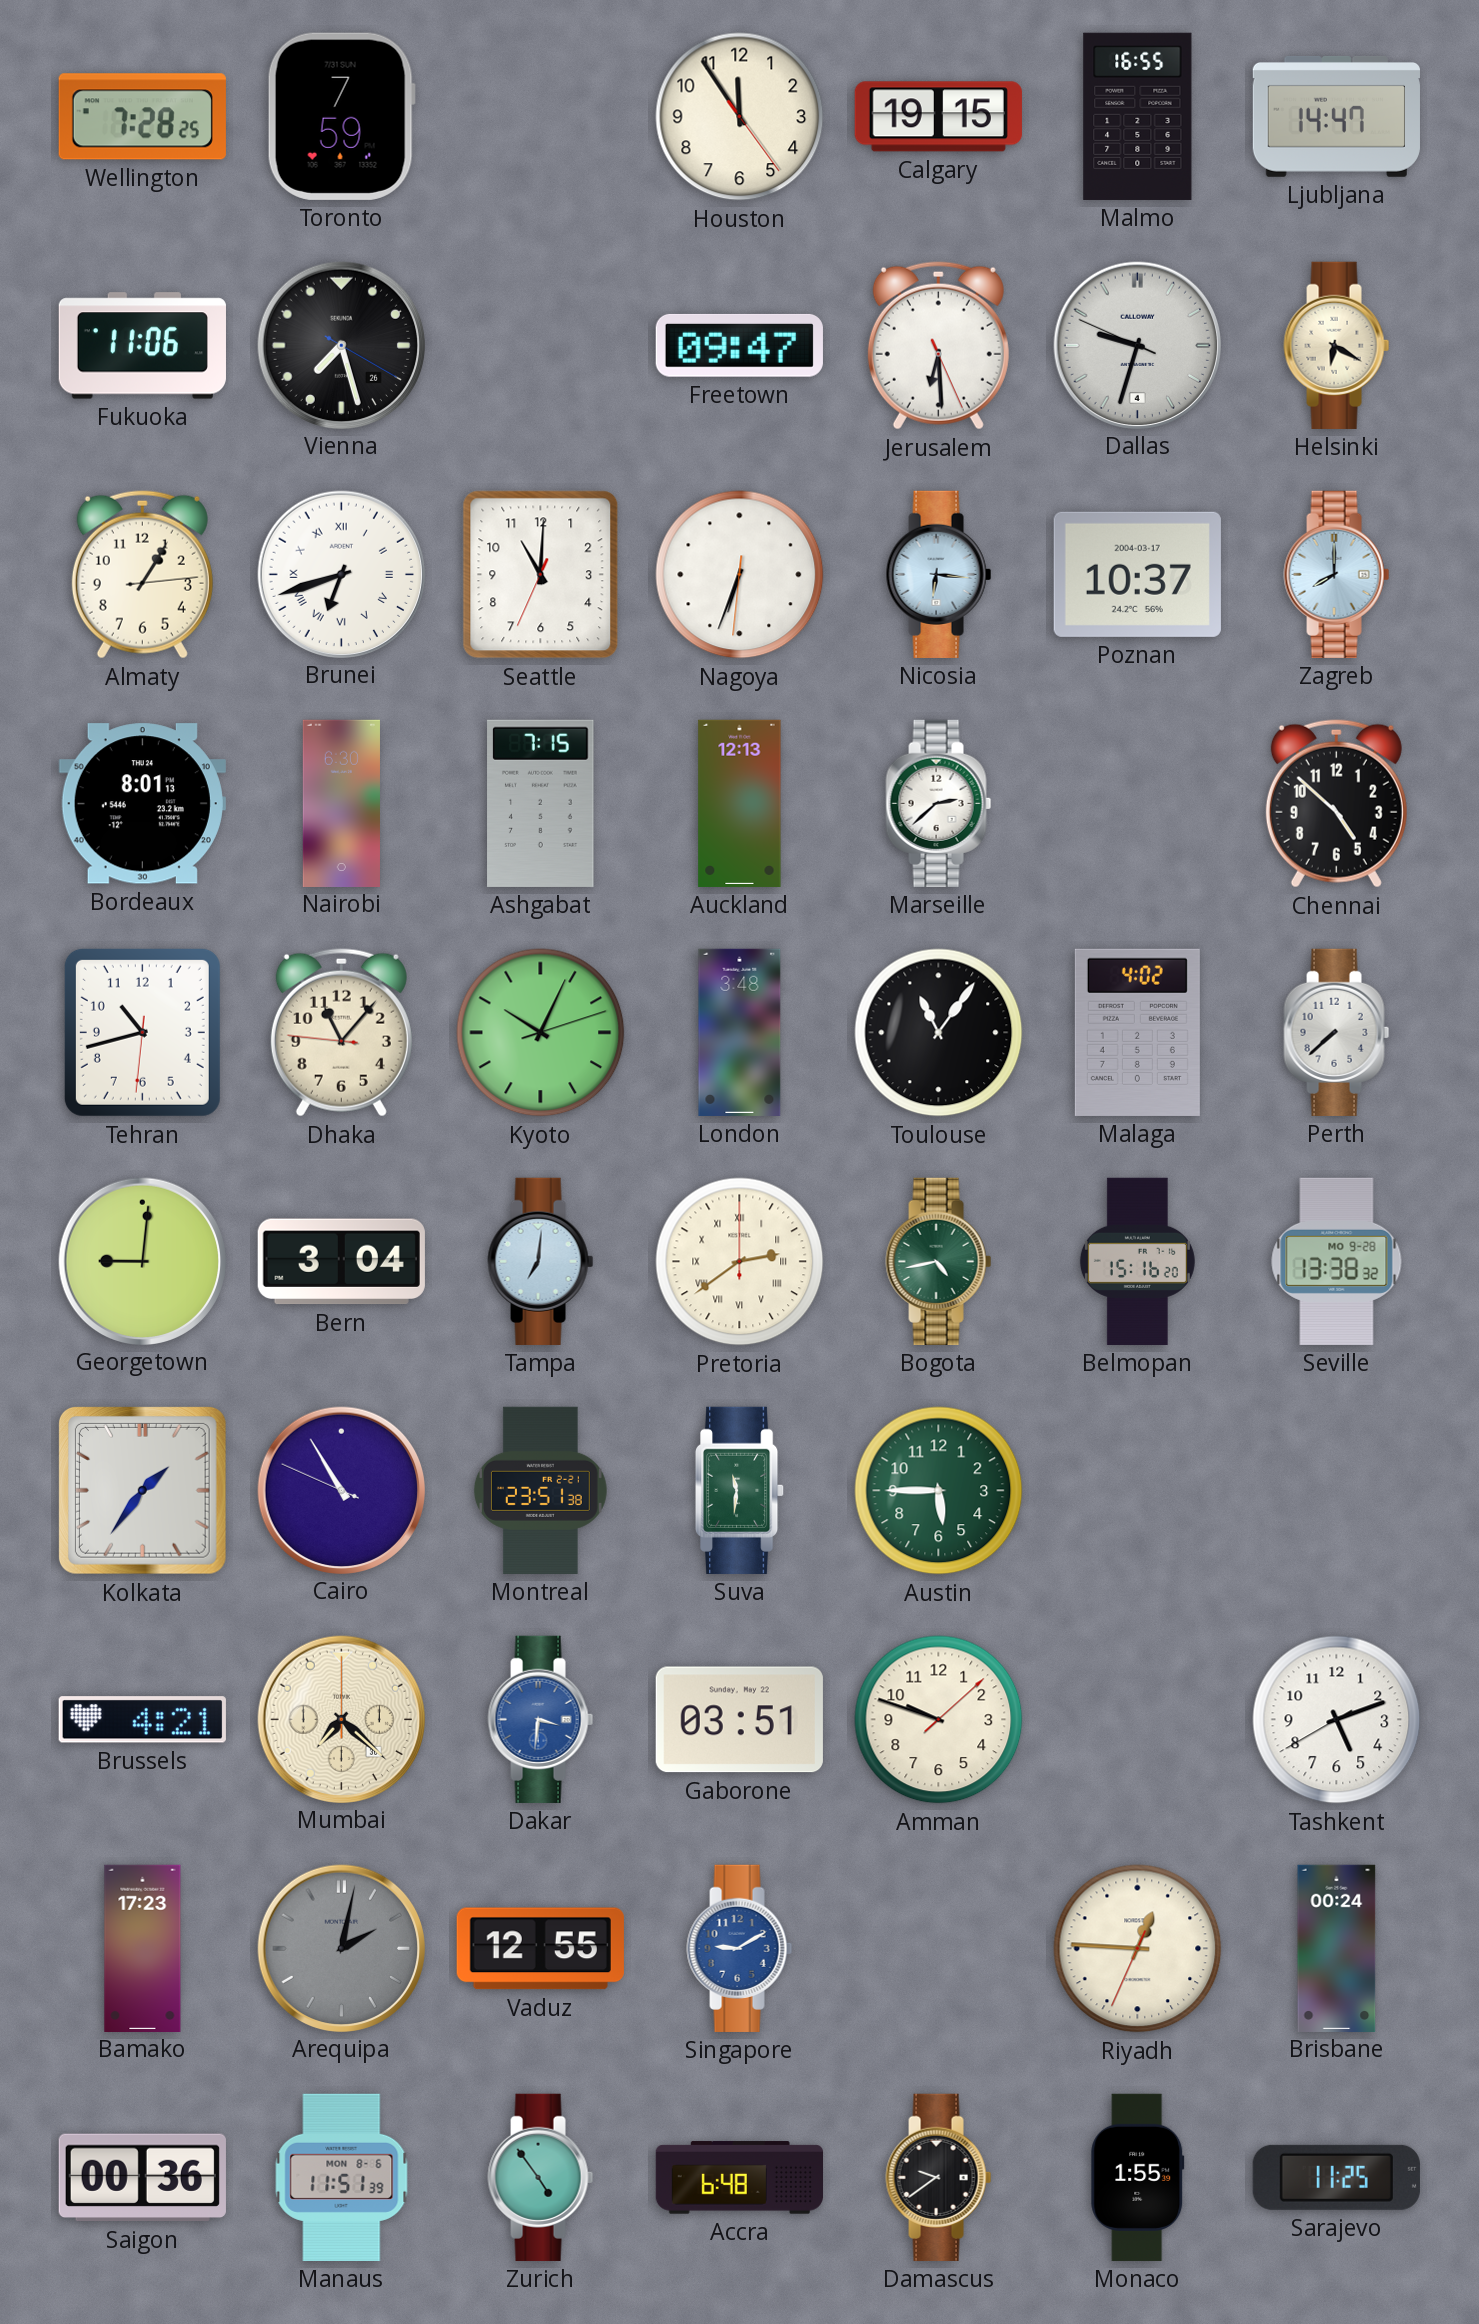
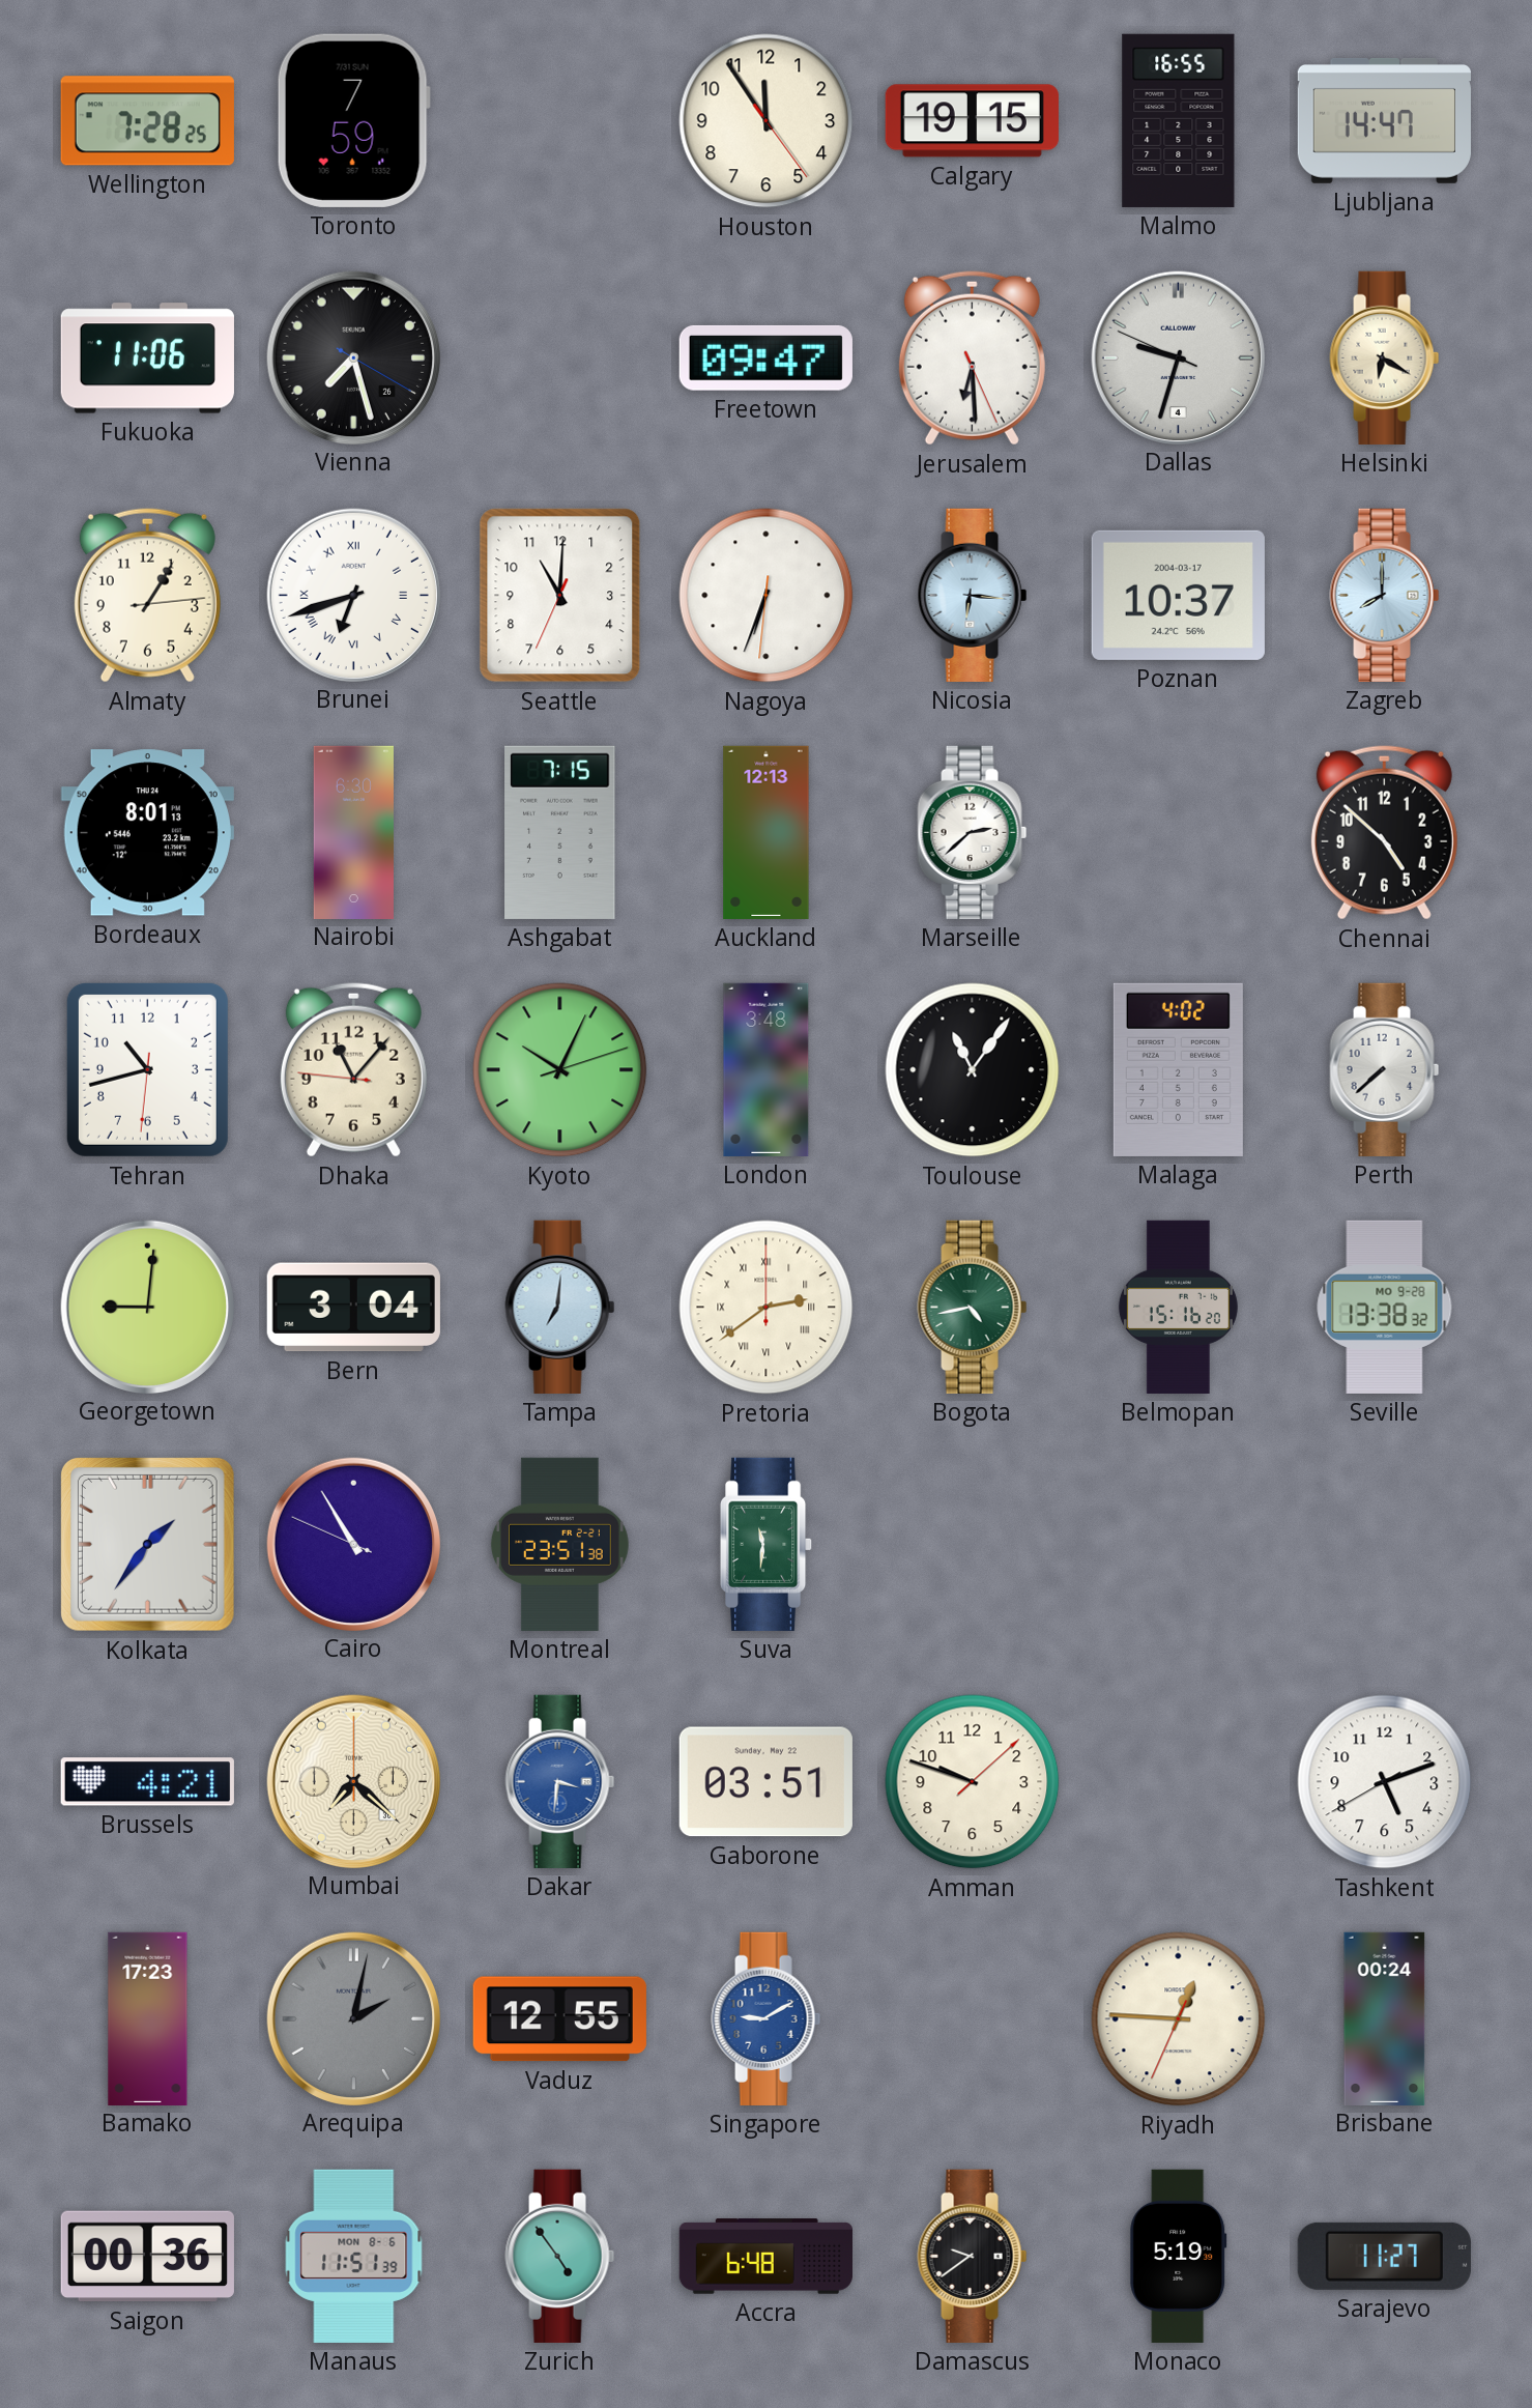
Austin: 5:45 -> none
Monaco: 1:55 -> 5:19
Sarajevo: 11:25 -> 11:27
